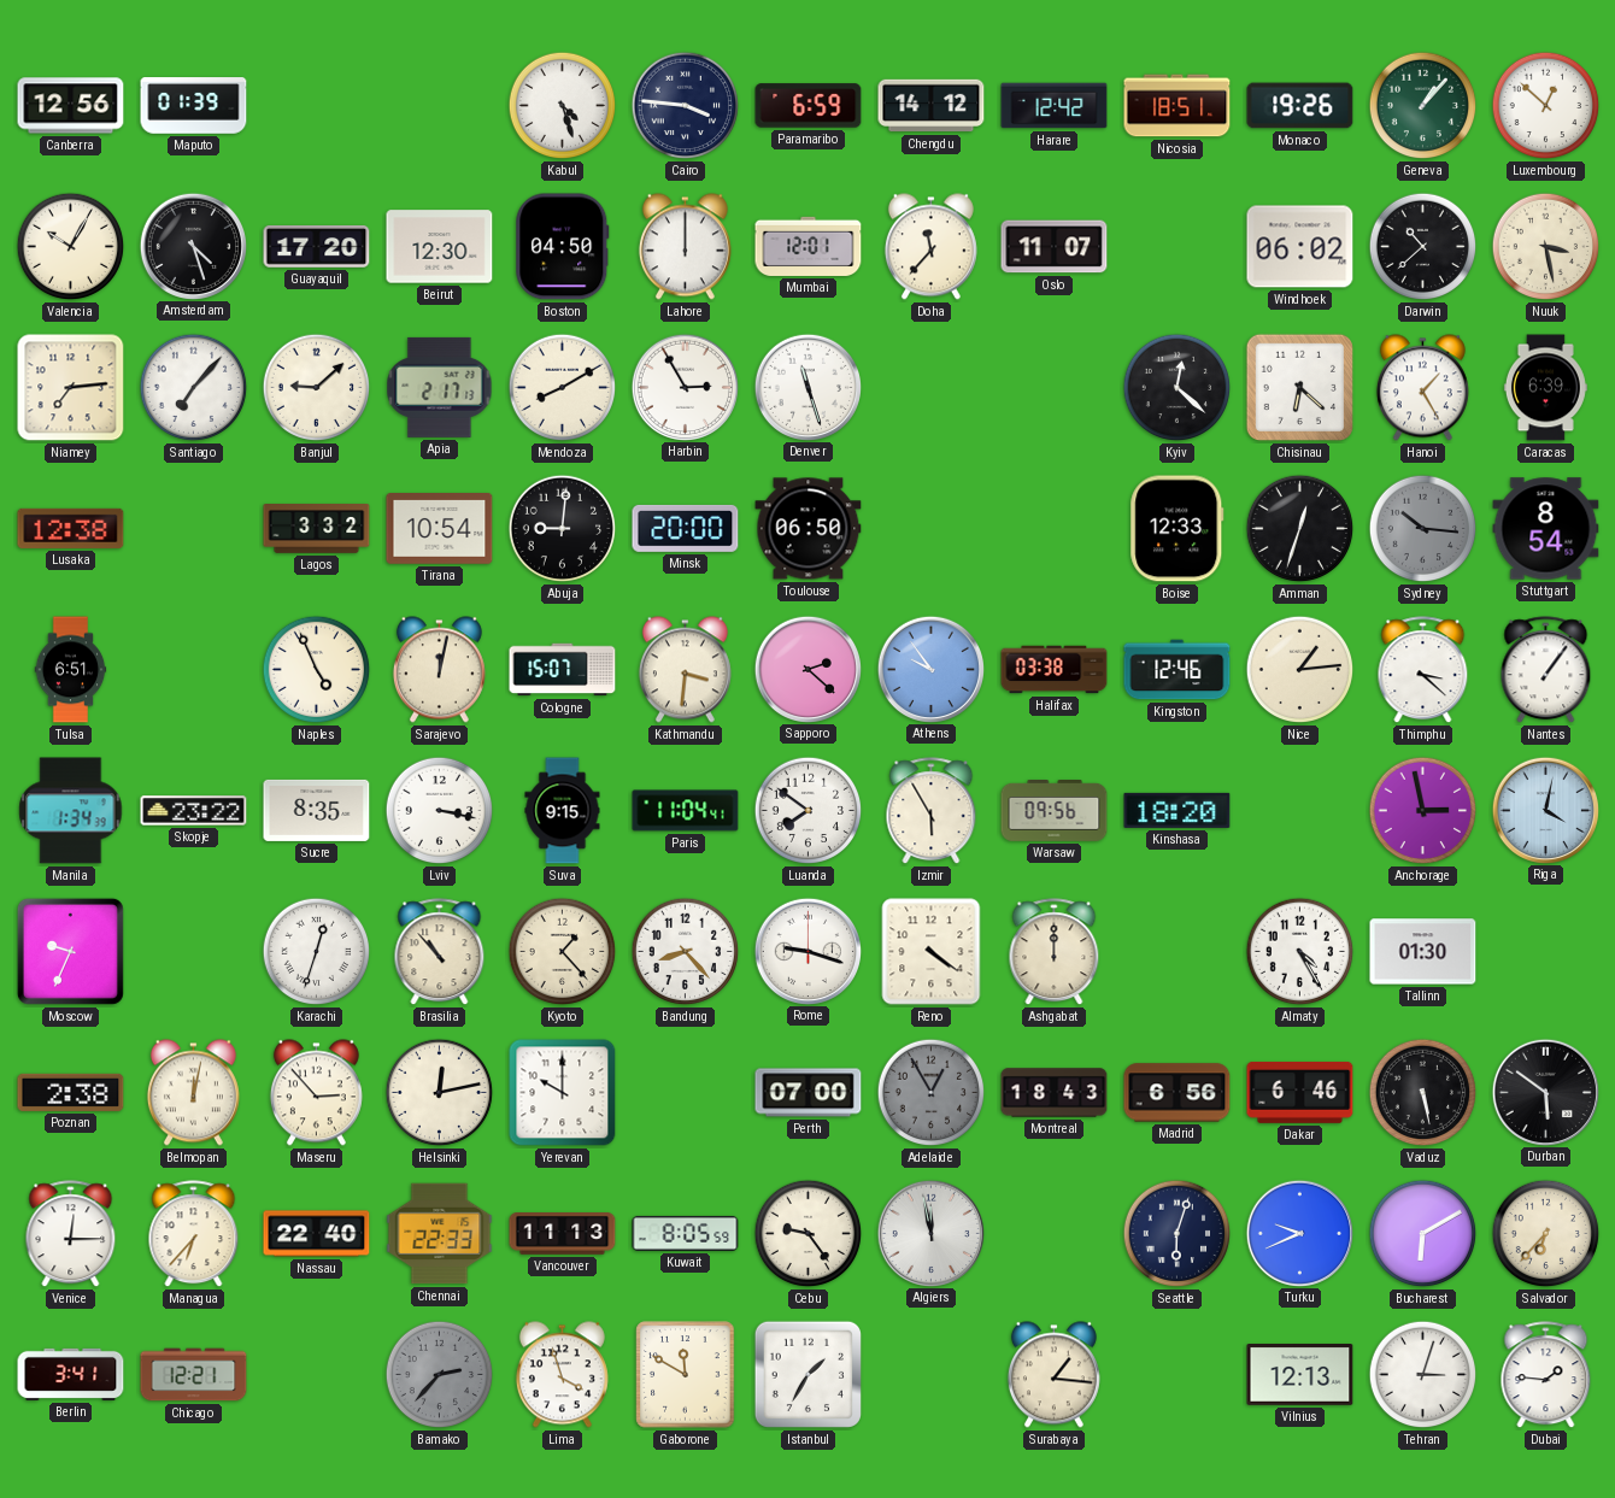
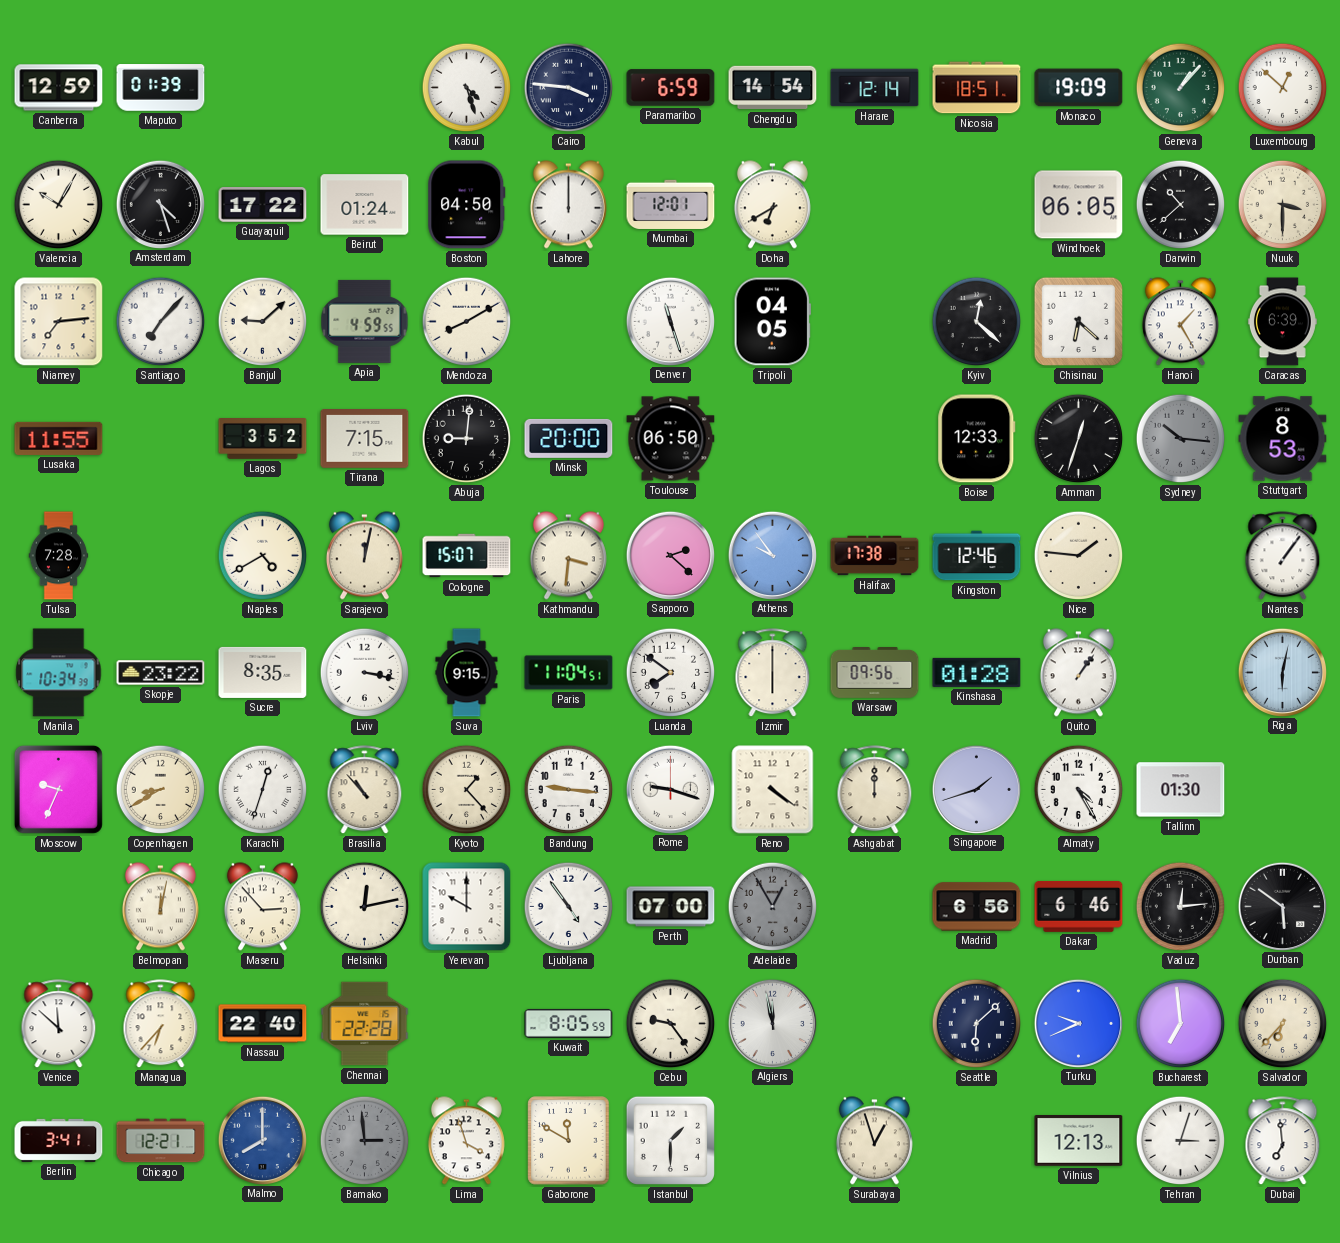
Canberra: 12:56 -> 12:59
Chengdu: 14:12 -> 14:54
Harare: 12:42 -> 12:14
Monaco: 19:26 -> 19:09
Guayaquil: 17:20 -> 17:22
Beirut: 12:30 -> 01:24
Doha: 11:37 -> 6:40
Oslo: 11:07 -> none
Windhoek: 06:02 -> 06:05
Nuuk: 3:28 -> 3:30
Apia: 2:17 -> 4:59
Harbin: 2:55 -> none
Tripoli: none -> 04:05
Lusaka: 12:38 -> 11:55
Lagos: 3:32 -> 3:52
Tirana: 10:54 -> 7:15
Stuttgart: 8:54 -> 8:53
Tulsa: 6:51 -> 7:28
Naples: 4:56 -> 4:40
Halifax: 03:38 -> 17:38
Nice: 1:14 -> 1:46
Thimphu: 3:22 -> none
Manila: 1:34 -> 10:34
Paris: 11:04:41 -> 11:04:51
Izmir: 5:55 -> 6:00
Kinshasa: 18:20 -> 01:28
Quito: none -> 1:06
Anchorage: 2:58 -> none
Riga: 4:02 -> 6:02
Copenhagen: none -> 8:40
Bandung: 8:23 -> 9:16
Singapore: none -> 1:42
Poznan: 2:38 -> none
Ljubljana: none -> 4:54
Montreal: 18:43 -> none
Vaduz: 5:28 -> 12:14
Venice: 12:15 -> 11:52
Chennai: 22:33 -> 22:28
Vancouver: 11:13 -> none
Seattle: 6:03 -> 6:08
Bucharest: 6:10 -> 6:59
Malmo: none -> 8:00
Bamako: 2:37 -> 2:59
Istanbul: 1:35 -> 1:30
Surabaya: 1:16 -> 12:57
Dubai: 1:46 -> 6:59
